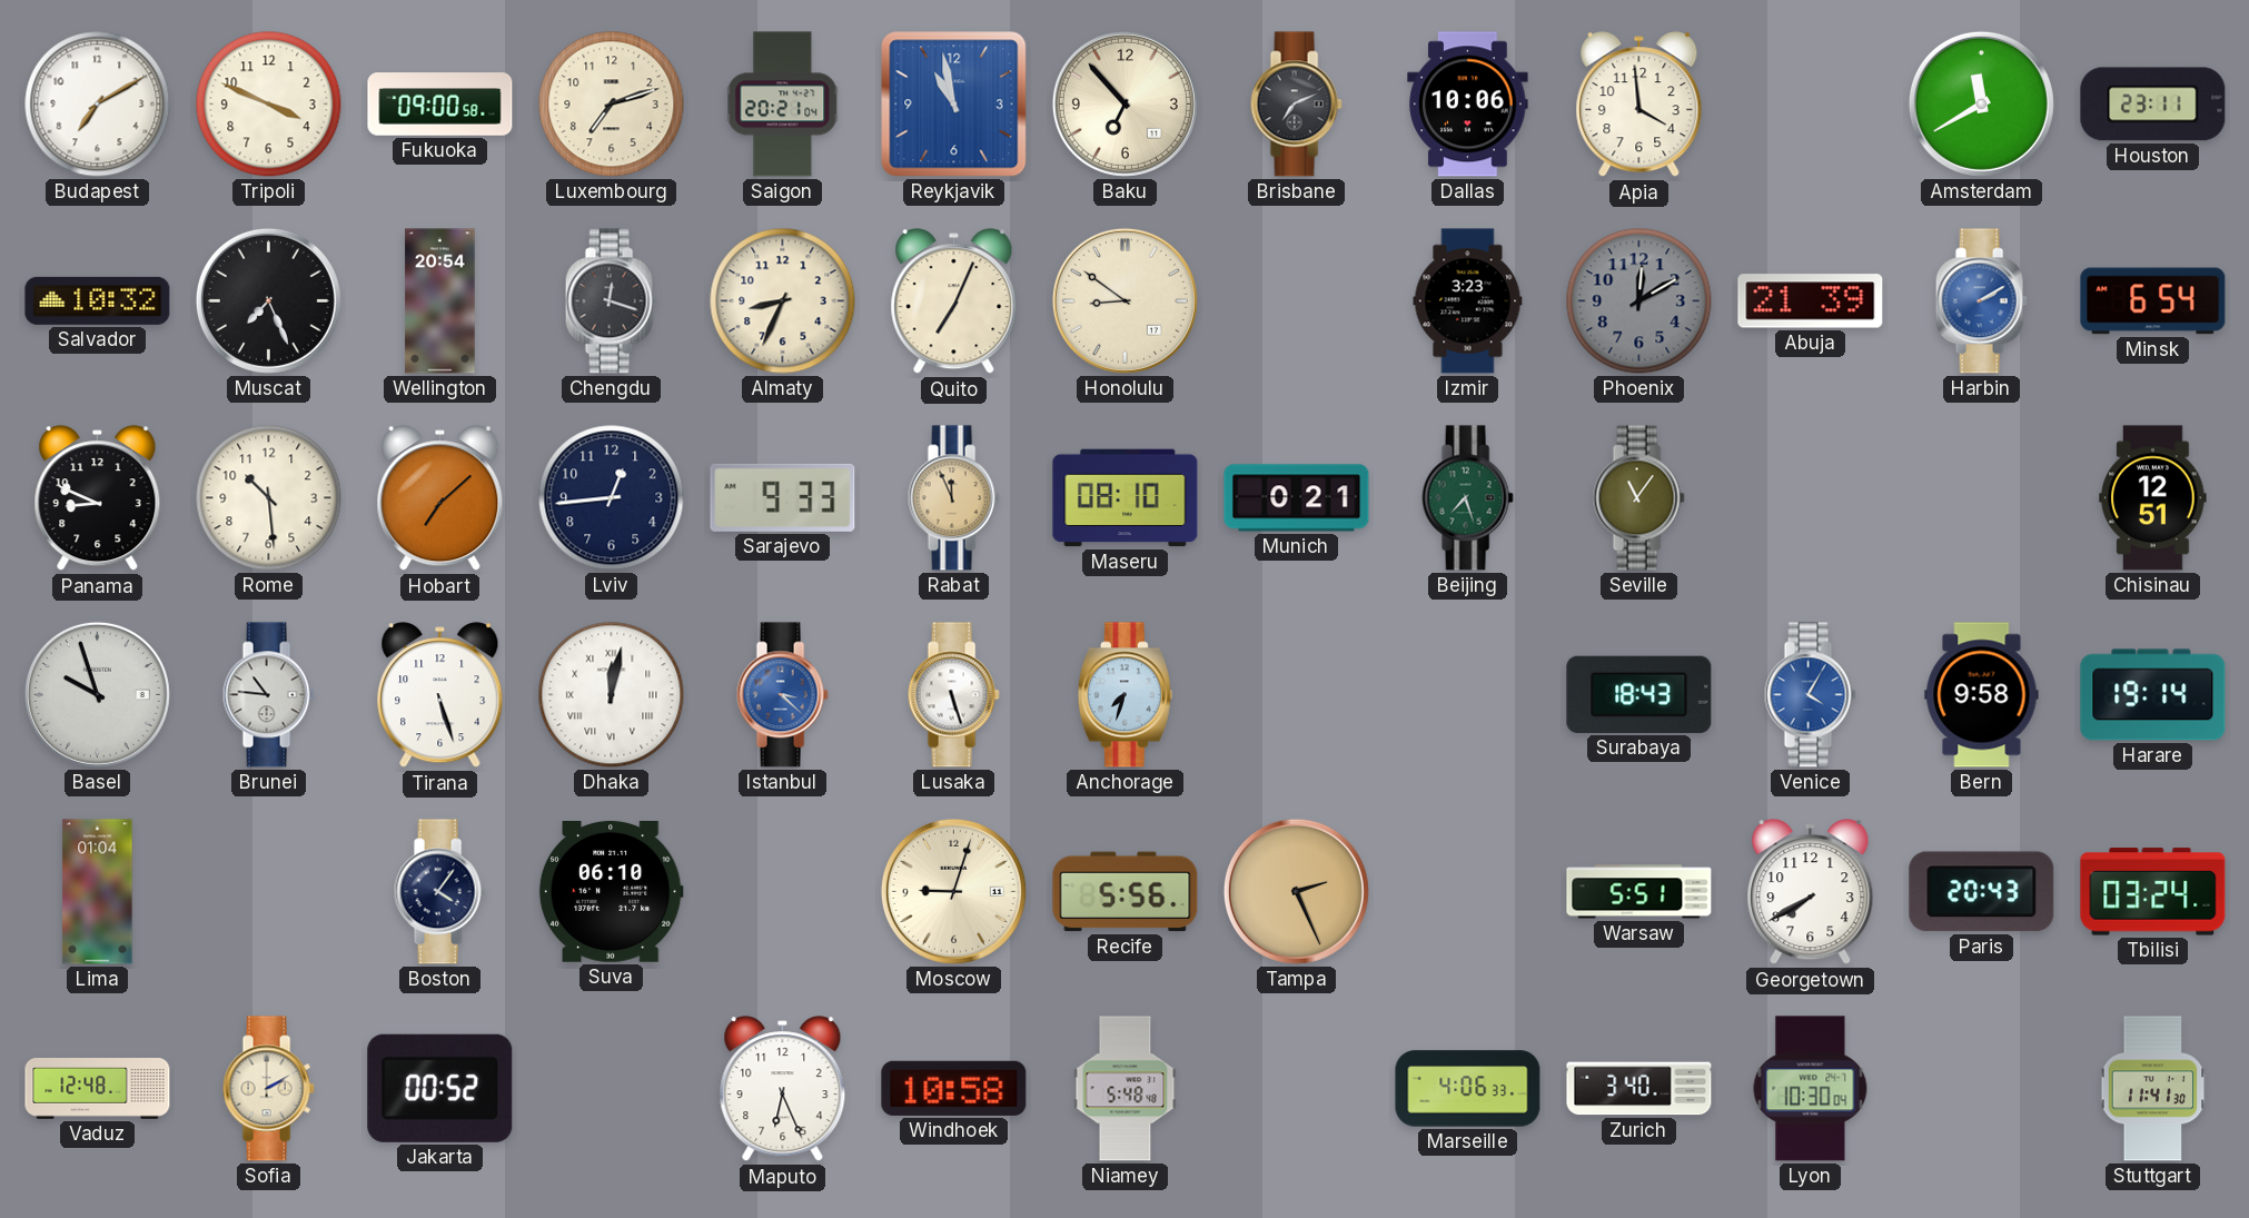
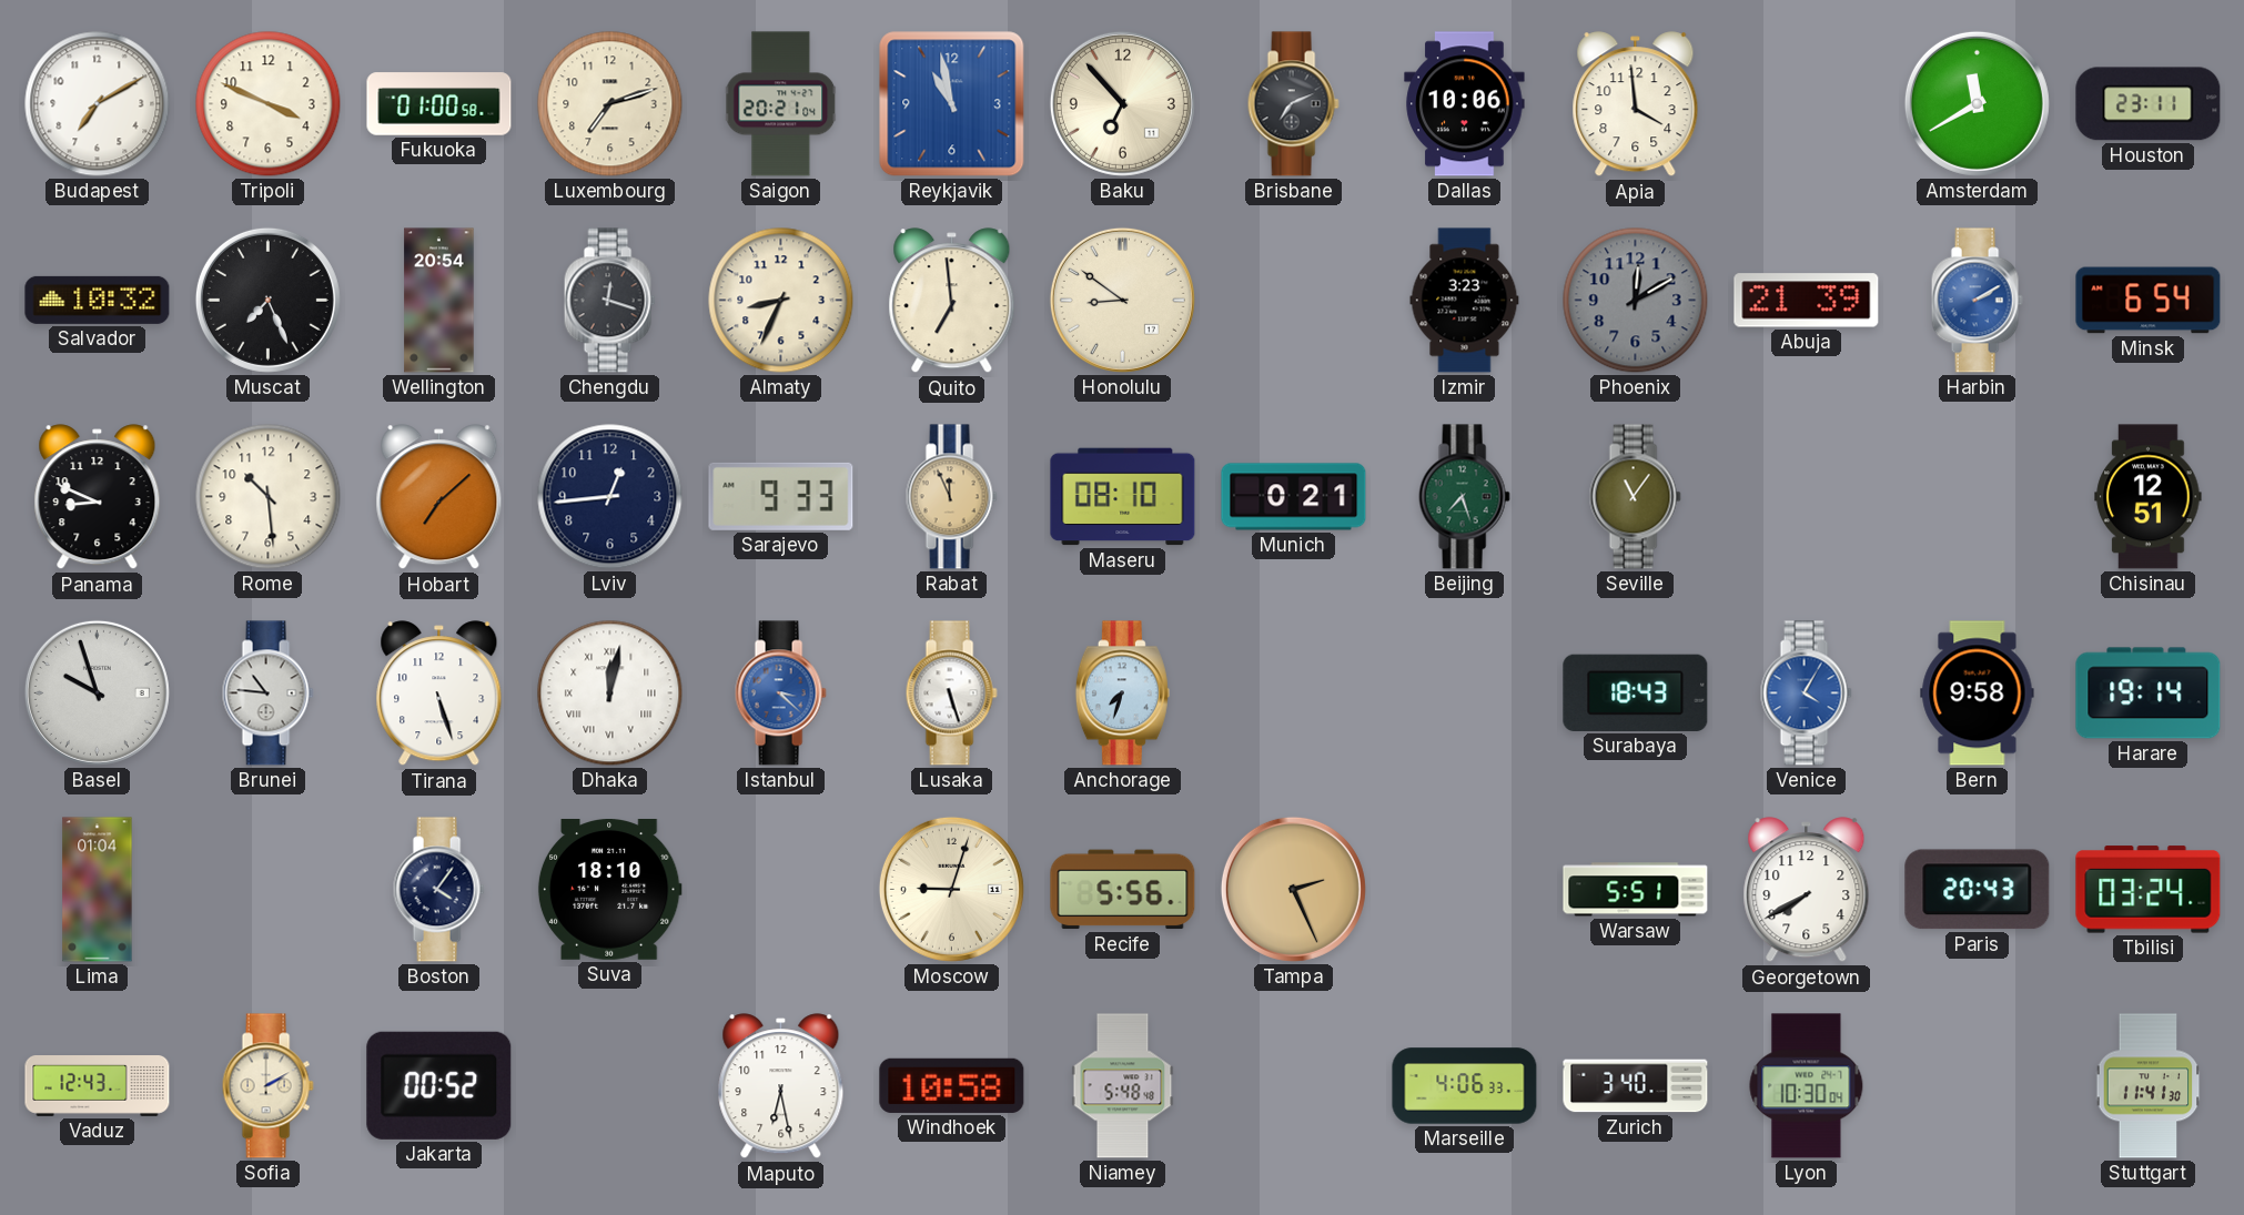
Fukuoka: 09:00 -> 01:00
Quito: 7:04 -> 6:59
Suva: 06:10 -> 18:10
Vaduz: 12:48 -> 12:43
Maputo: 6:26 -> 6:28
